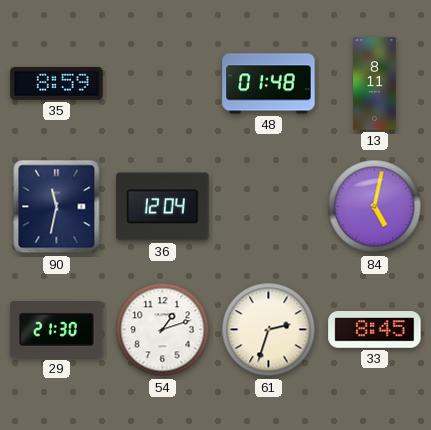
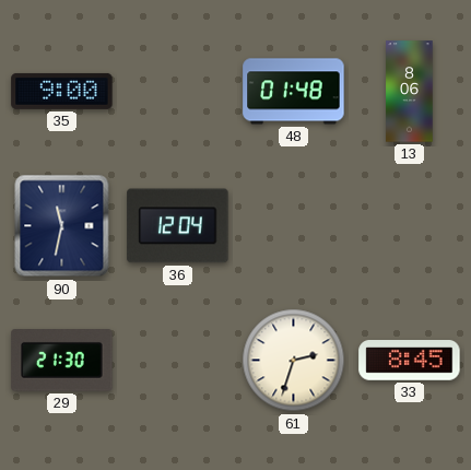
35: 8:59 -> 9:00
13: 8:11 -> 8:06
84: 5:02 -> none
54: 1:12 -> none
